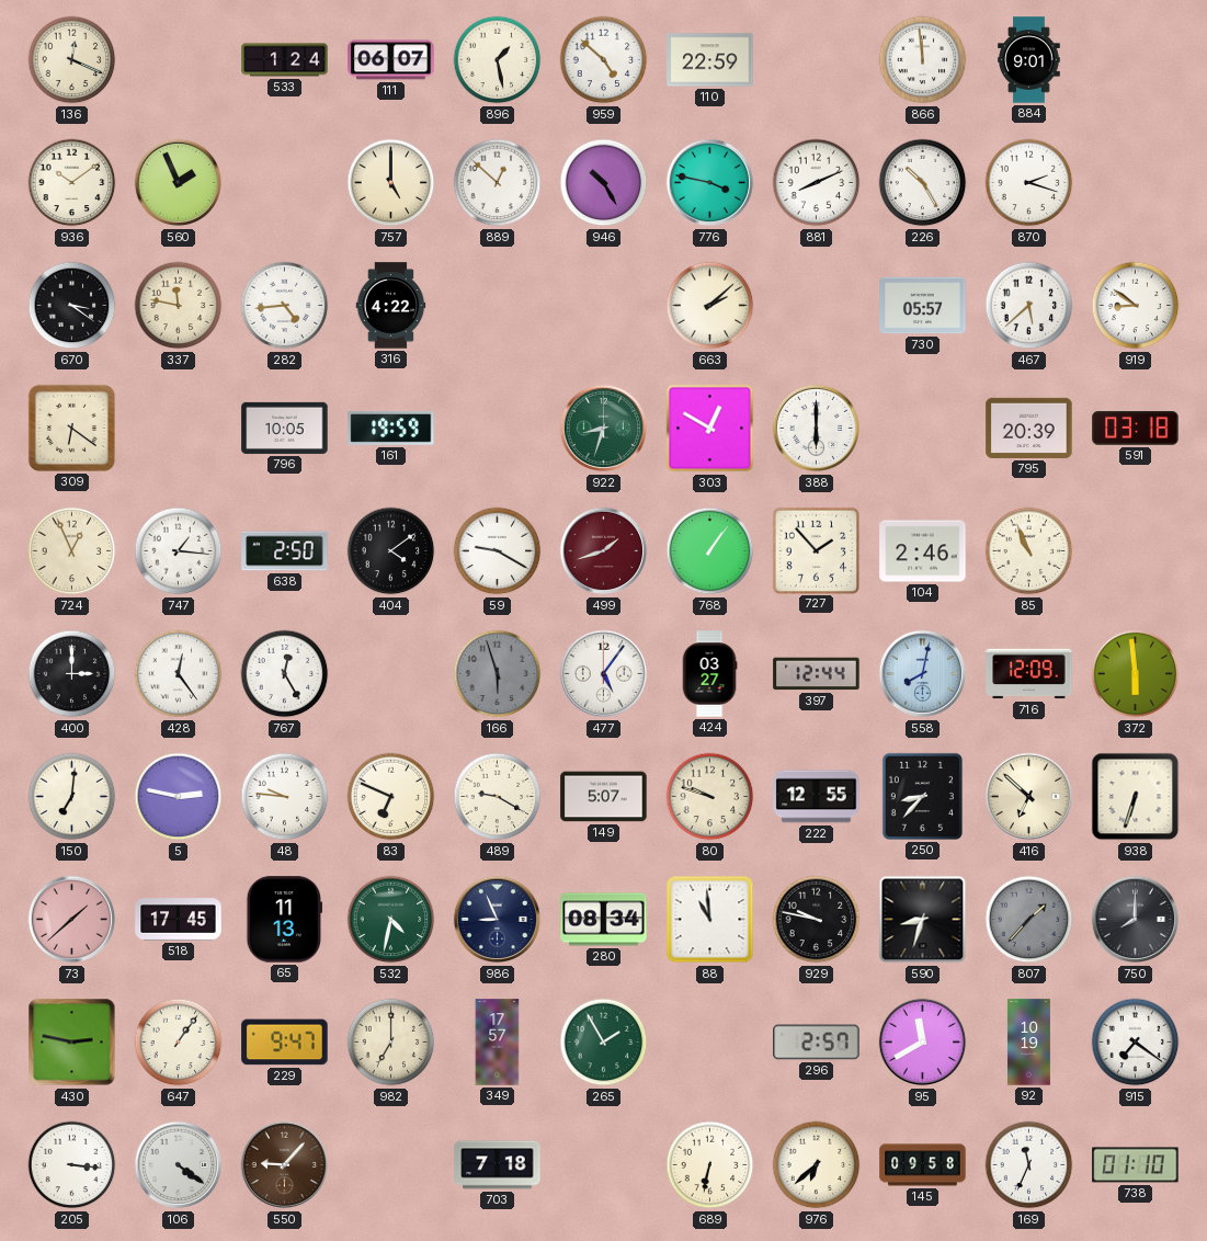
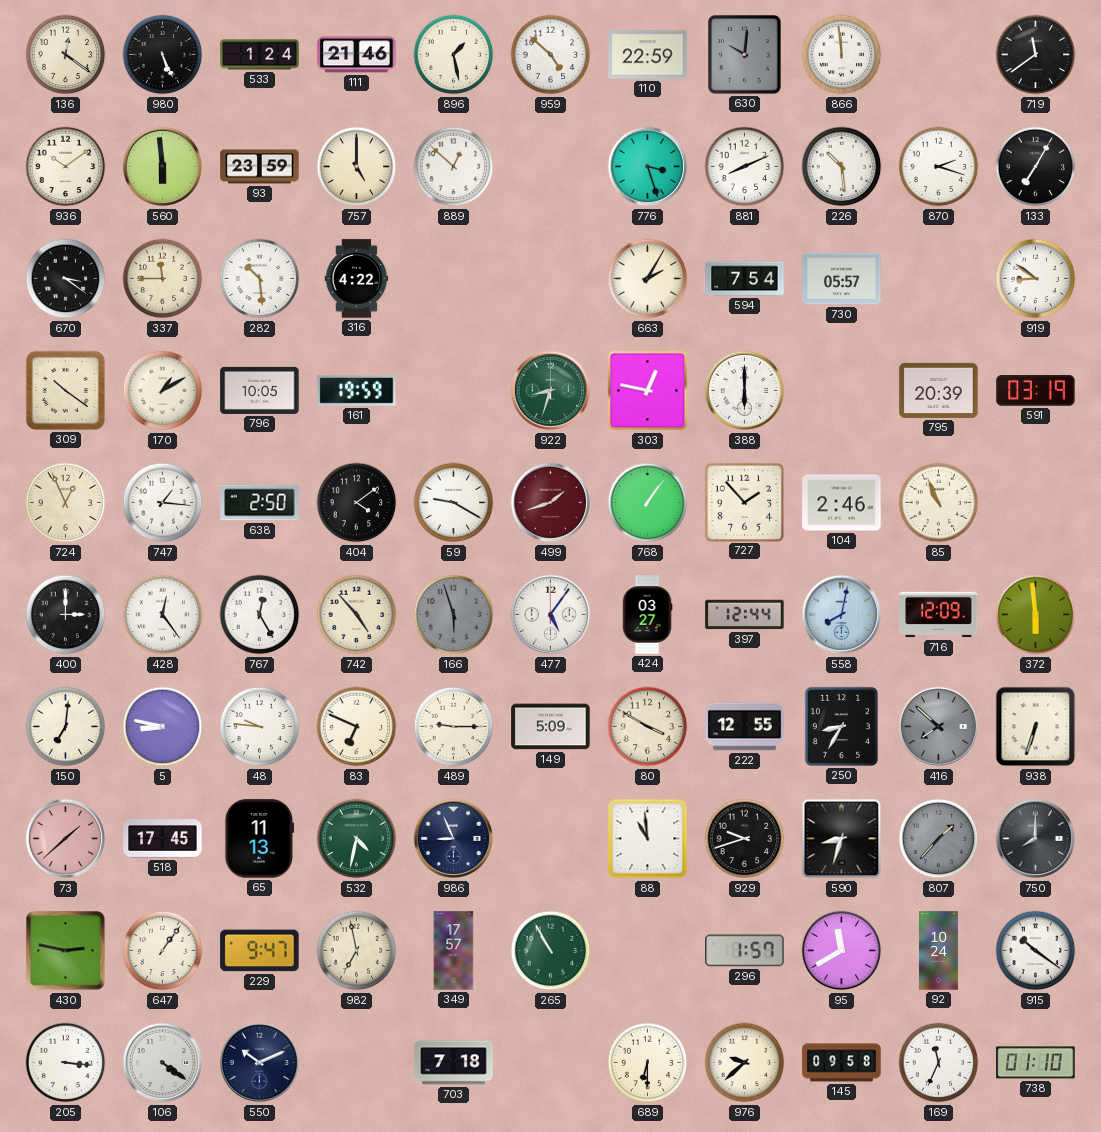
136: 12:19 -> 12:21
980: none -> 5:26
111: 06:07 -> 21:46
630: none -> 10:01
884: 9:01 -> none
719: none -> 11:39
560: 1:56 -> 5:59
93: none -> 23:59
946: 10:25 -> none
776: 3:47 -> 3:27
226: 10:25 -> 10:29
133: none -> 7:05
337: 11:47 -> 11:45
282: 4:44 -> 10:29
663: 2:08 -> 2:05
594: none -> 7:54
467: 5:38 -> none
309: 6:21 -> 10:21
170: none -> 1:10
303: 12:50 -> 12:47
591: 03:18 -> 03:19
742: none -> 4:53
5: 2:47 -> 8:47
489: 9:20 -> 9:15
149: 5:07 -> 5:09
80: 9:48 -> 3:50
250: 8:37 -> 8:35
416: 6:52 -> 7:52
416 dial: cream -> grey
280: 08:34 -> none
929: 9:47 -> 9:42
982: 7:00 -> 6:58
265: 1:55 -> 10:55
296: 2:57 -> 1:57
92: 10:19 -> 10:24
915: 7:21 -> 10:21
550: 9:07 -> 10:11
550 dial: brown -> navy
689: 6:32 -> 6:30
976: 6:38 -> 9:38
